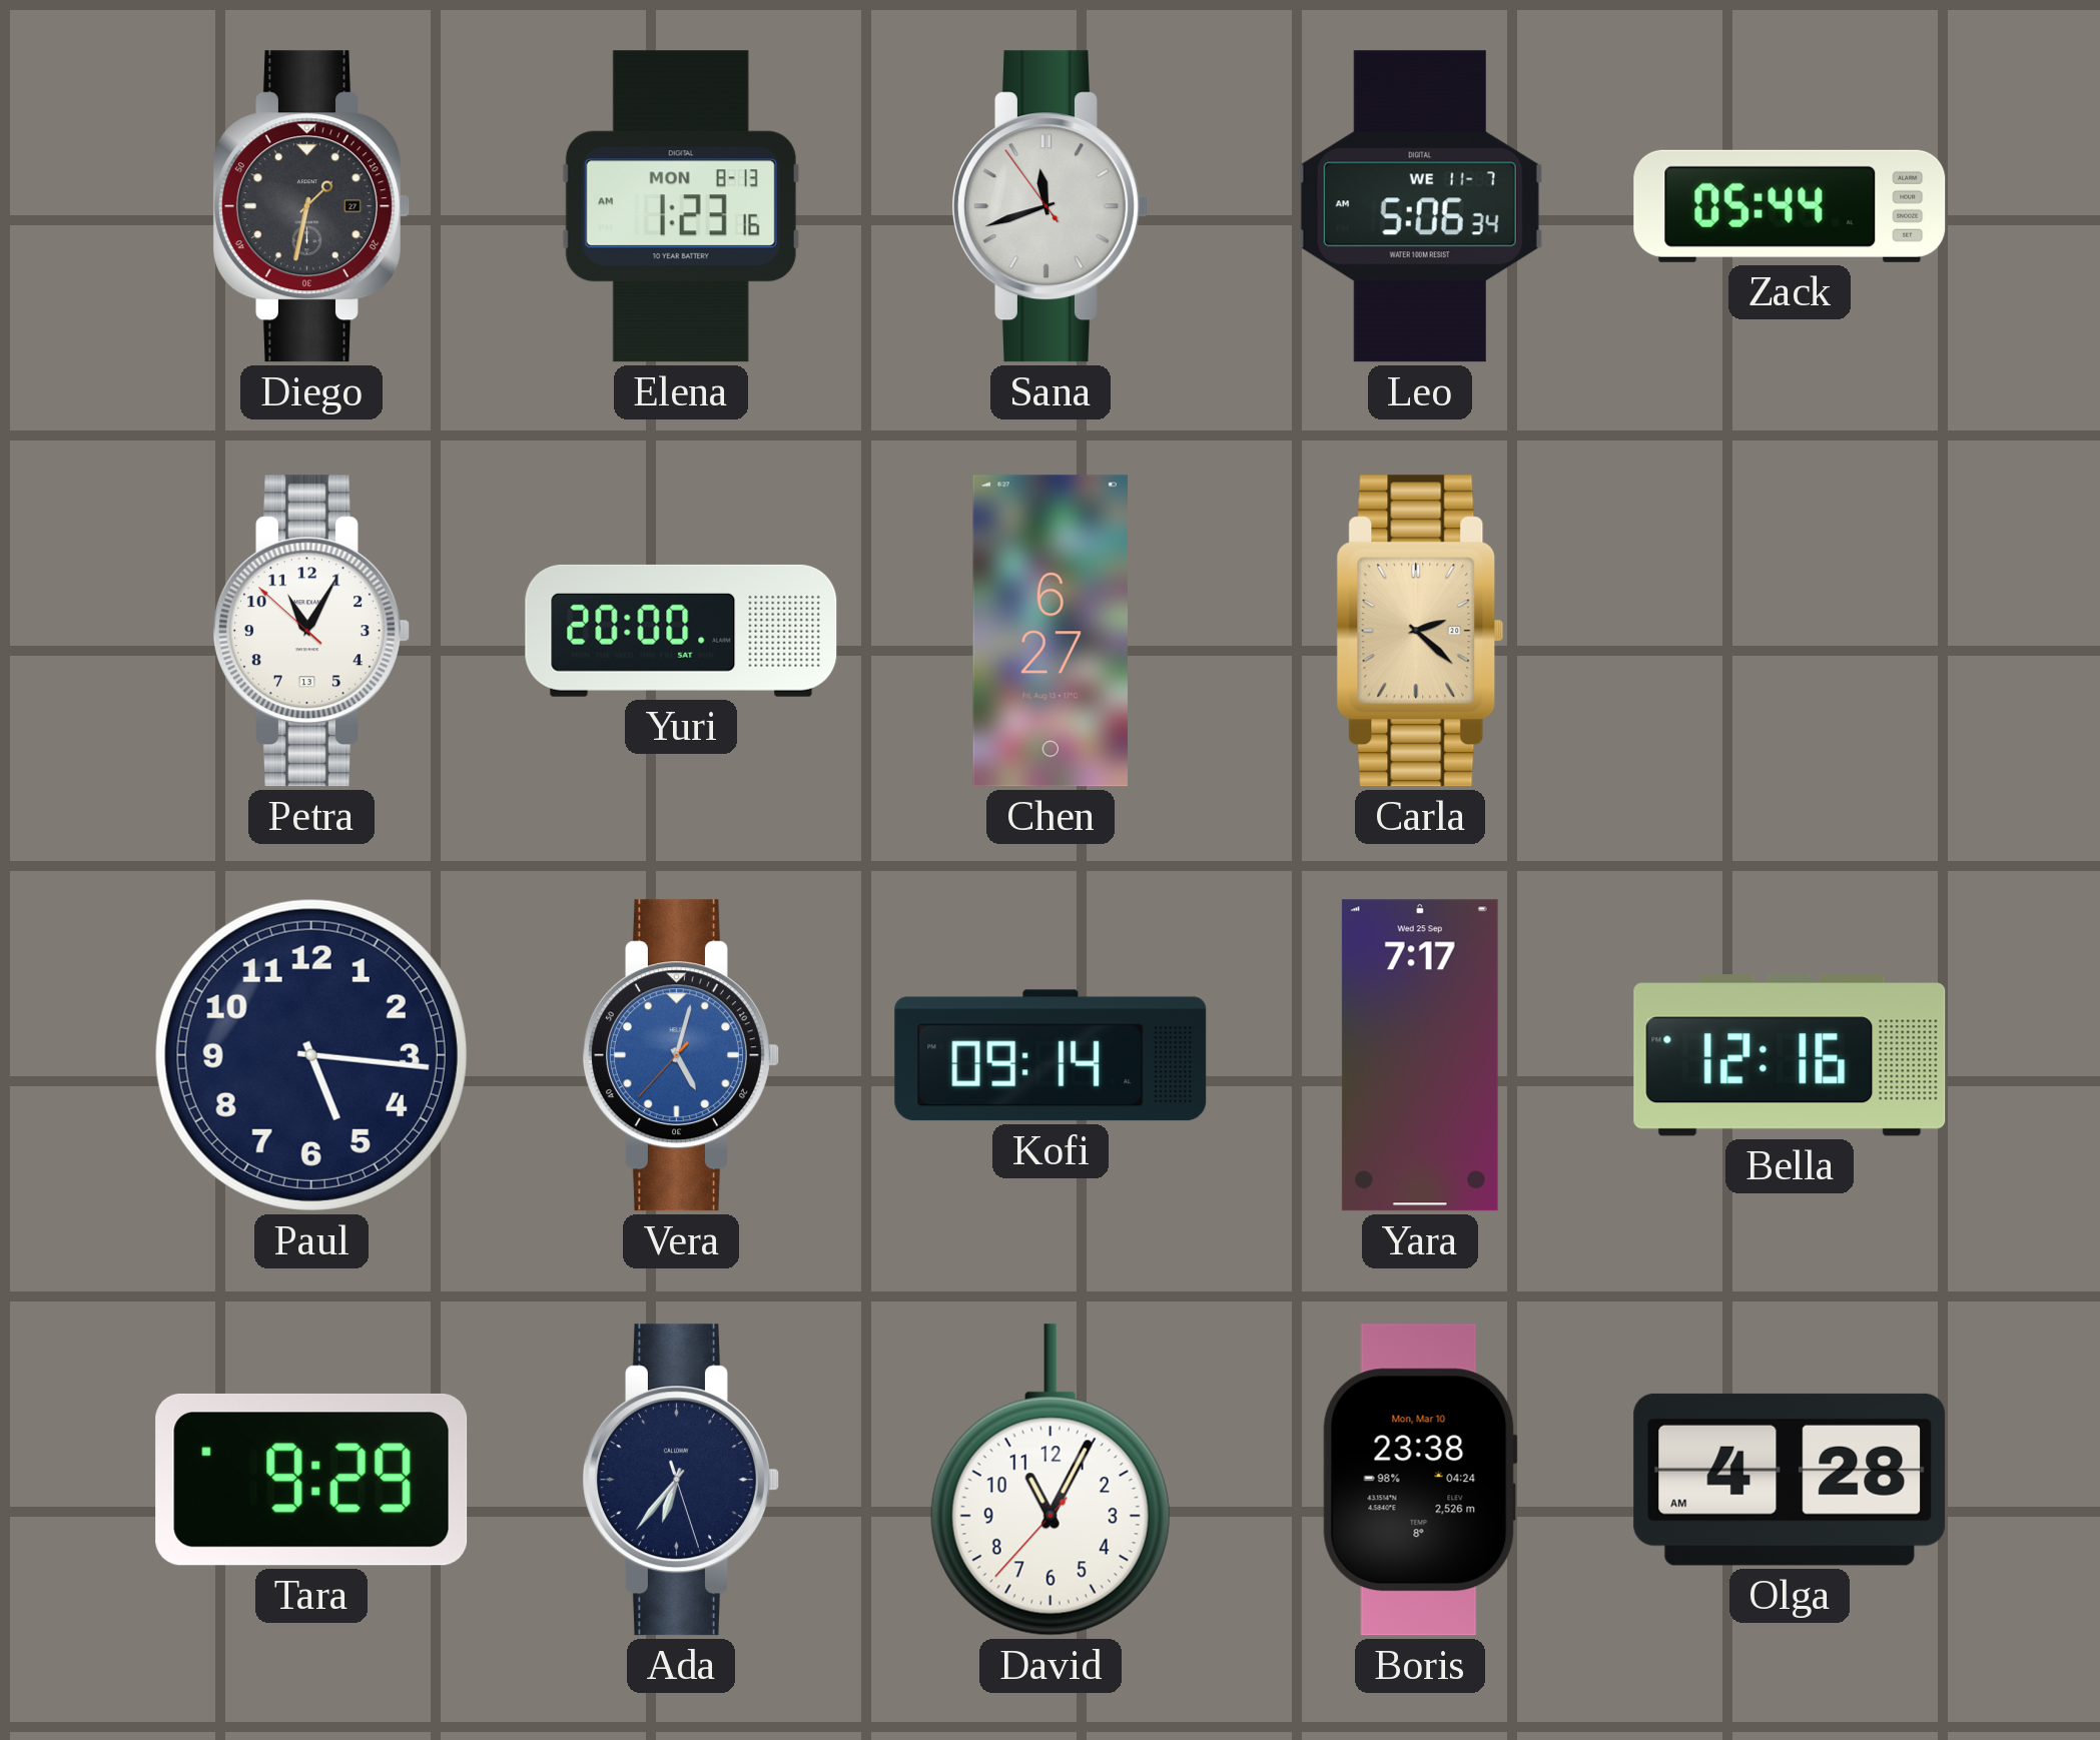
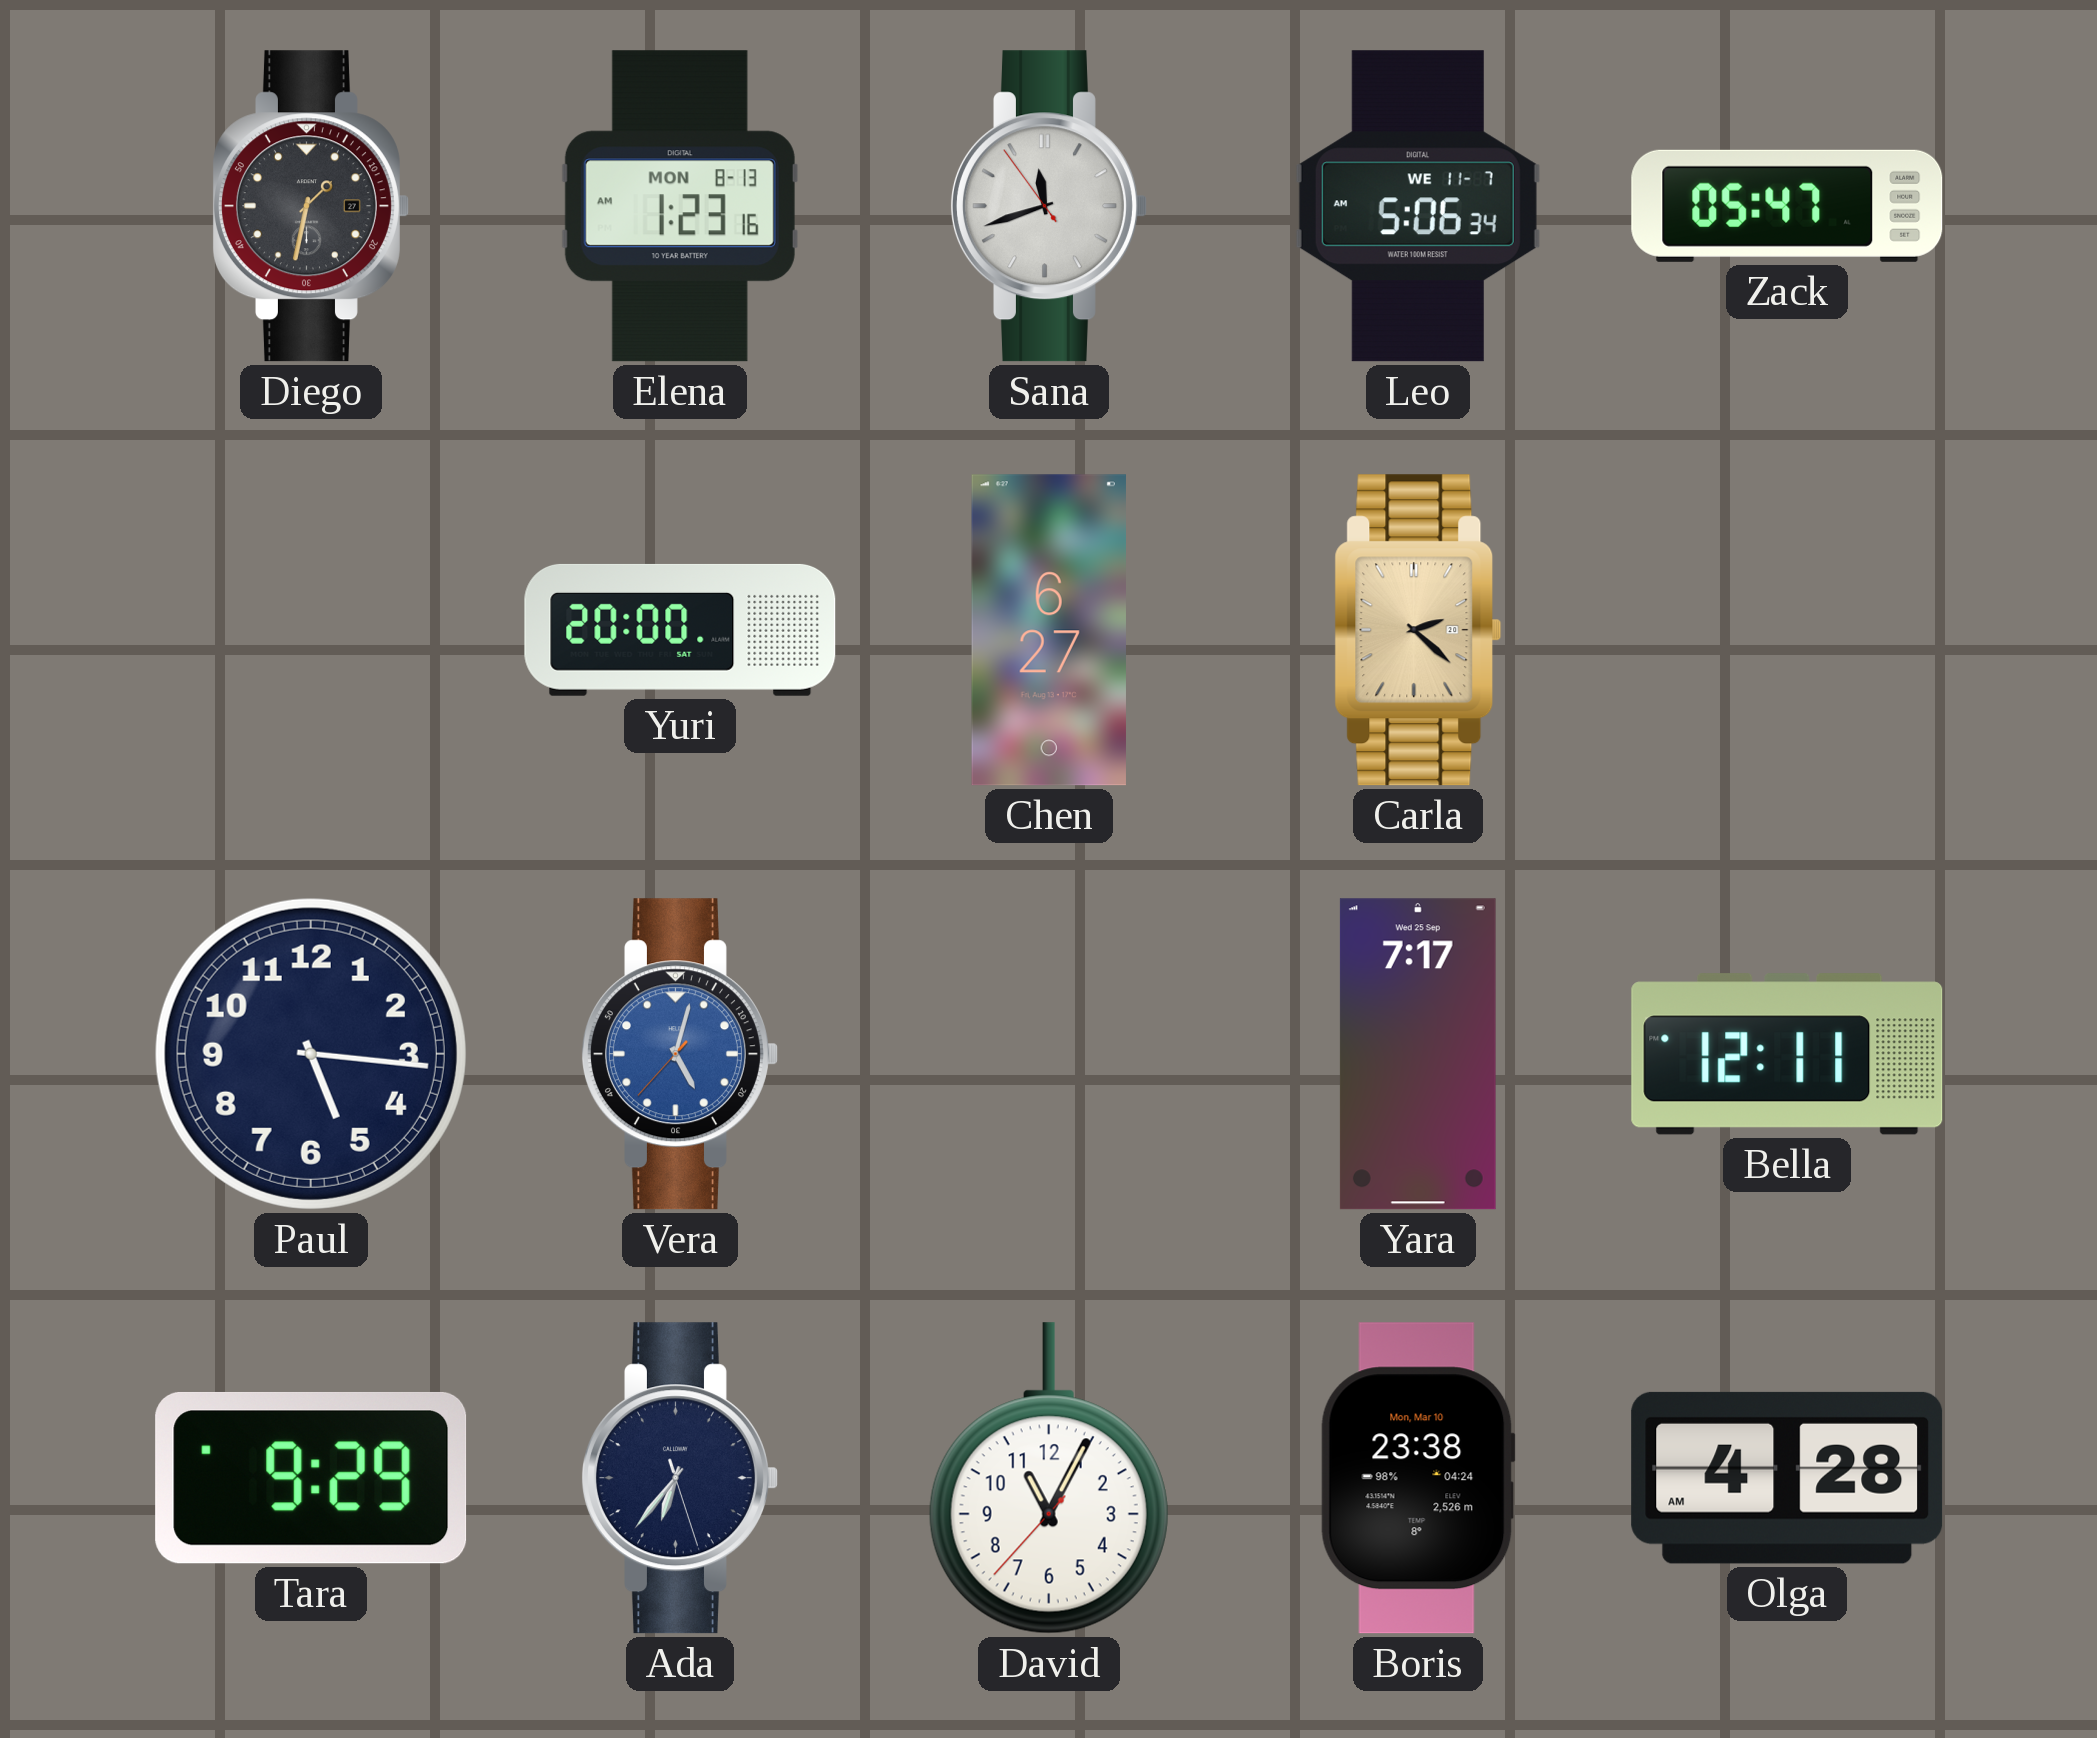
Zack: 05:44 -> 05:47
Petra: 11:04 -> none
Kofi: 09:14 -> none
Bella: 12:16 -> 12:11
